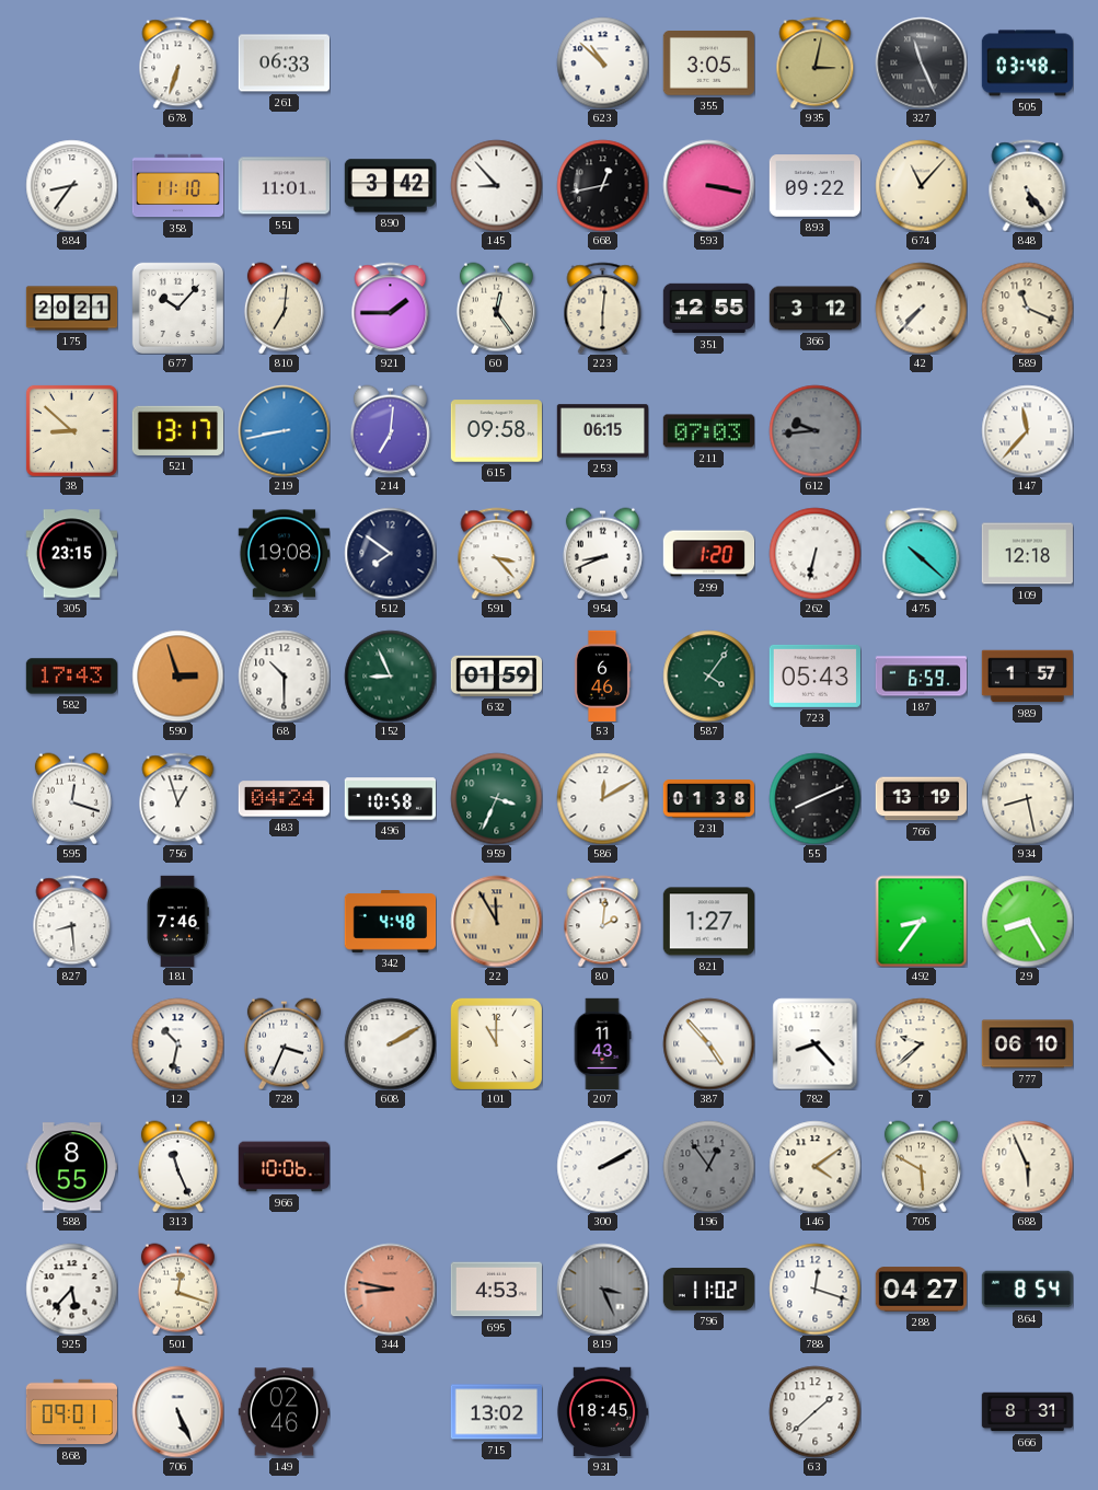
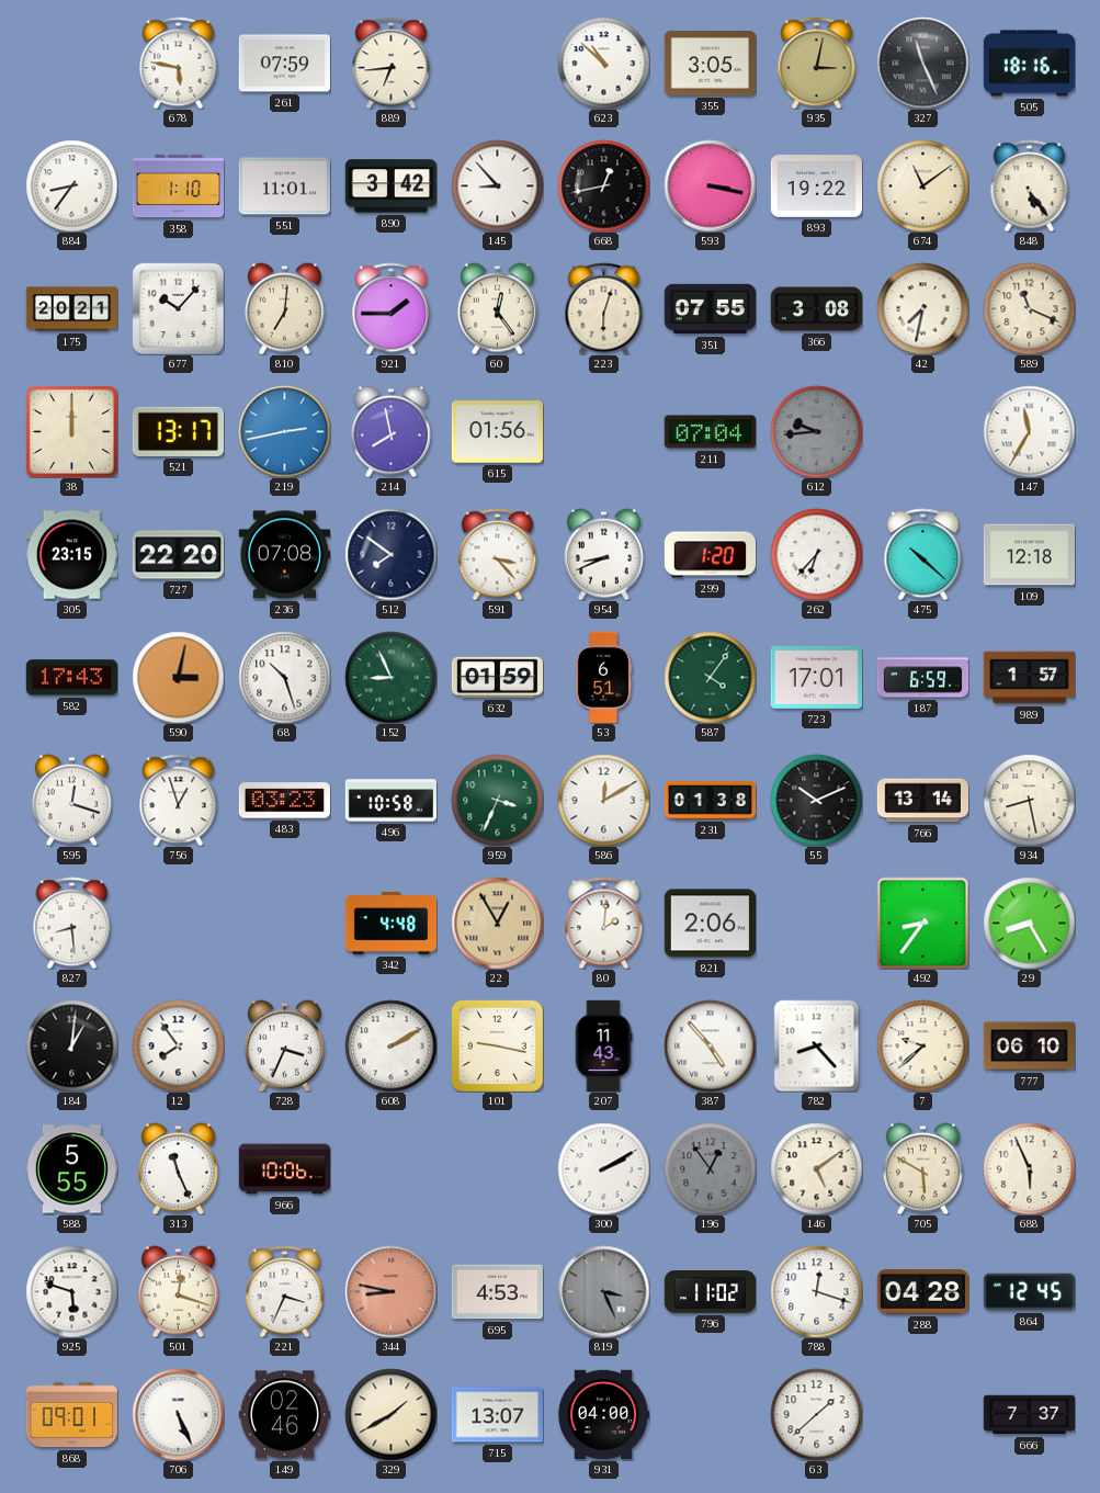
678: 6:33 -> 5:47
261: 06:33 -> 07:59
889: none -> 6:44
505: 03:48 -> 18:16
358: 11:10 -> 1:10
893: 09:22 -> 19:22
674: 11:07 -> 11:09
223: 6:01 -> 6:03
351: 12:55 -> 07:55
366: 3:12 -> 3:08
42: 7:37 -> 7:32
38: 8:52 -> 12:00
219: 8:43 -> 2:43
214: 7:01 -> 7:58
615: 09:58 -> 01:56
253: 06:15 -> none
211: 07:03 -> 07:04
147: 11:37 -> 11:35
727: none -> 22:20
236: 19:08 -> 07:08
262: 6:32 -> 6:37
590: 2:57 -> 3:02
68: 10:30 -> 10:27
53: 6:46 -> 6:51
723: 05:43 -> 17:01
483: 04:24 -> 03:23
55: 8:11 -> 10:11
766: 13:19 -> 13:14
181: 7:46 -> none
22: 11:55 -> 12:55
821: 1:27 -> 2:06
184: none -> 1:01
12: 10:32 -> 7:54
101: 11:00 -> 9:17
588: 8:55 -> 5:55
146: 4:09 -> 5:09
925: 5:37 -> 5:48
221: none -> 3:34
288: 04:27 -> 04:28
864: 8:54 -> 12:45
329: none -> 1:40
715: 13:02 -> 13:07
931: 18:45 -> 04:00
666: 8:31 -> 7:37
